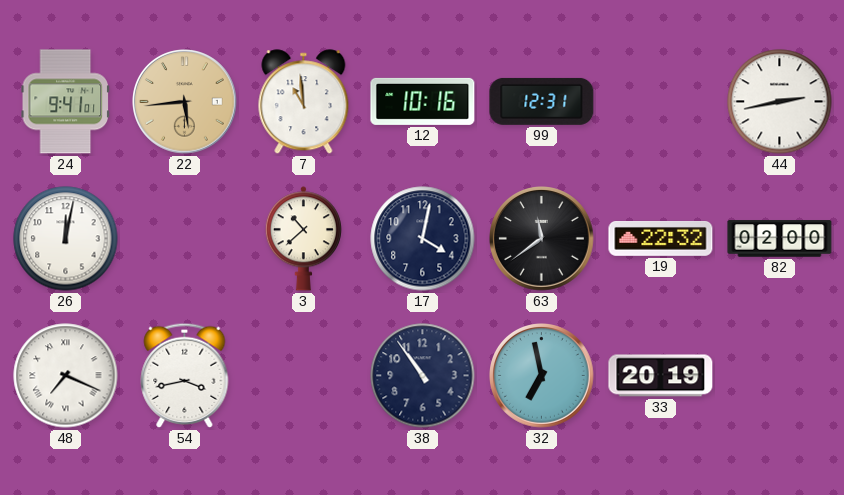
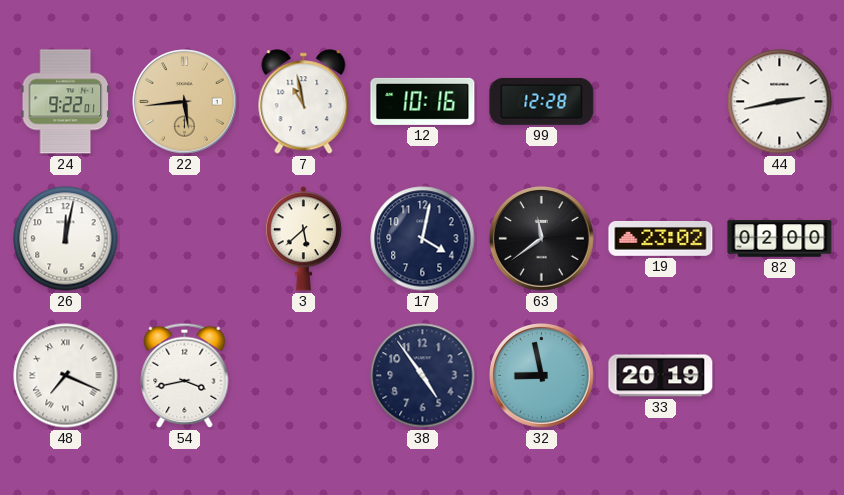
24: 9:41 -> 9:22
7: 10:59 -> 10:58
99: 12:31 -> 12:28
3: 10:38 -> 5:38
19: 22:32 -> 23:02
38: 10:54 -> 4:54
32: 6:58 -> 8:58
